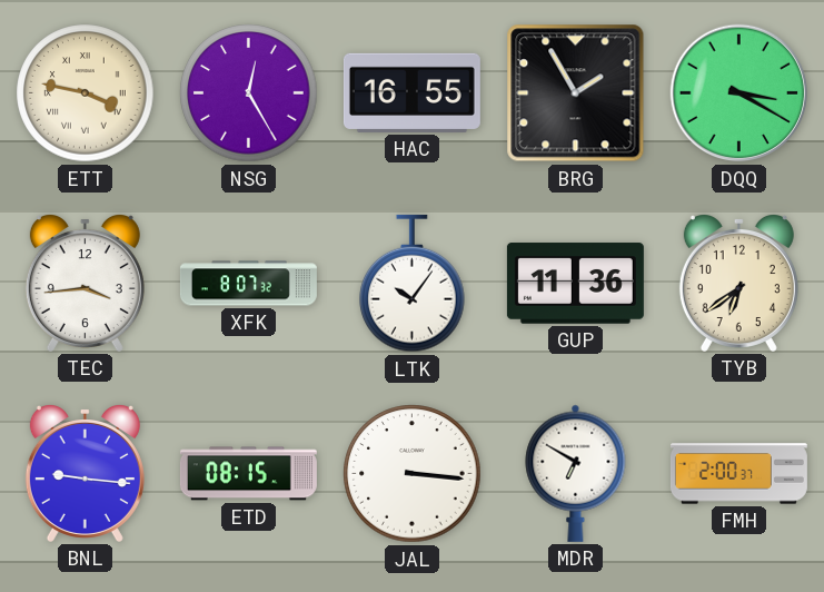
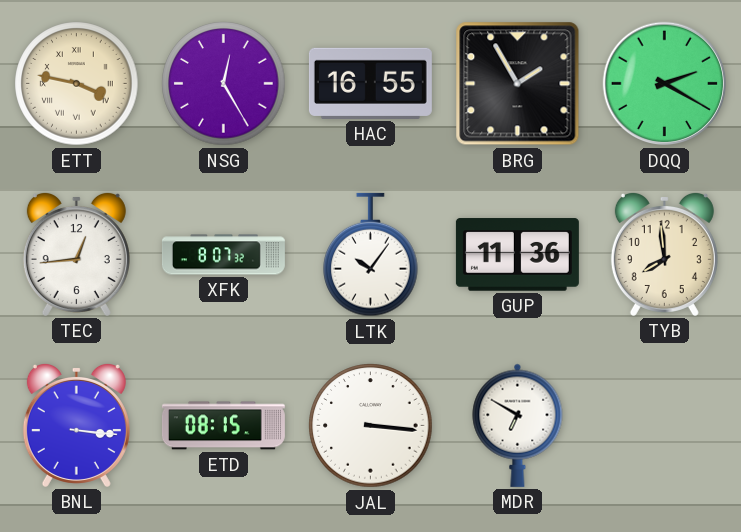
DQQ: 3:20 -> 2:20
TEC: 3:44 -> 12:44
TYB: 6:39 -> 7:59
BNL: 9:16 -> 3:16
FMH: 2:00 -> none
